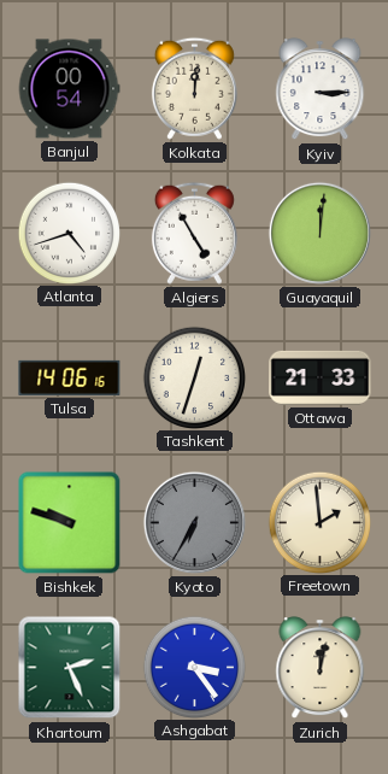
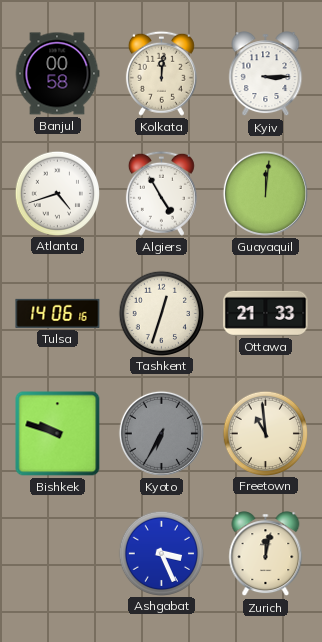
Banjul: 00:54 -> 00:58
Freetown: 1:59 -> 10:59
Khartoum: 2:26 -> none
Ashgabat: 3:24 -> 3:26
